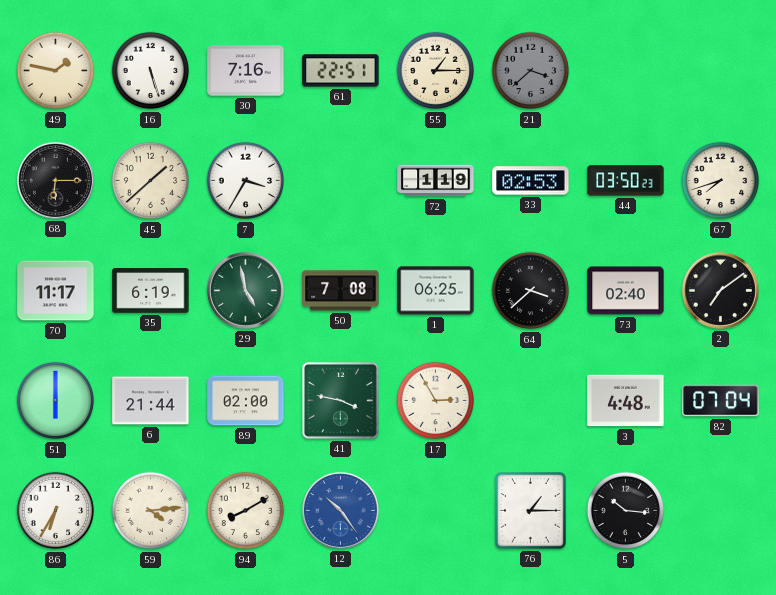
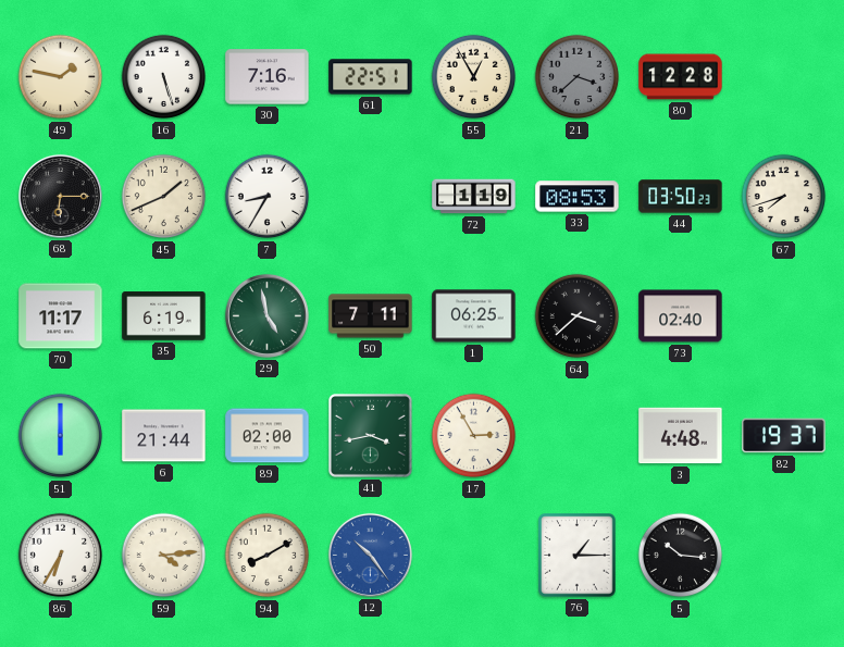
55: 1:15 -> 12:55
80: none -> 12:28
45: 1:38 -> 1:41
7: 3:35 -> 8:35
33: 02:53 -> 08:53
50: 7:08 -> 7:11
2: 7:09 -> none
41: 3:47 -> 3:43
82: 07:04 -> 19:37
